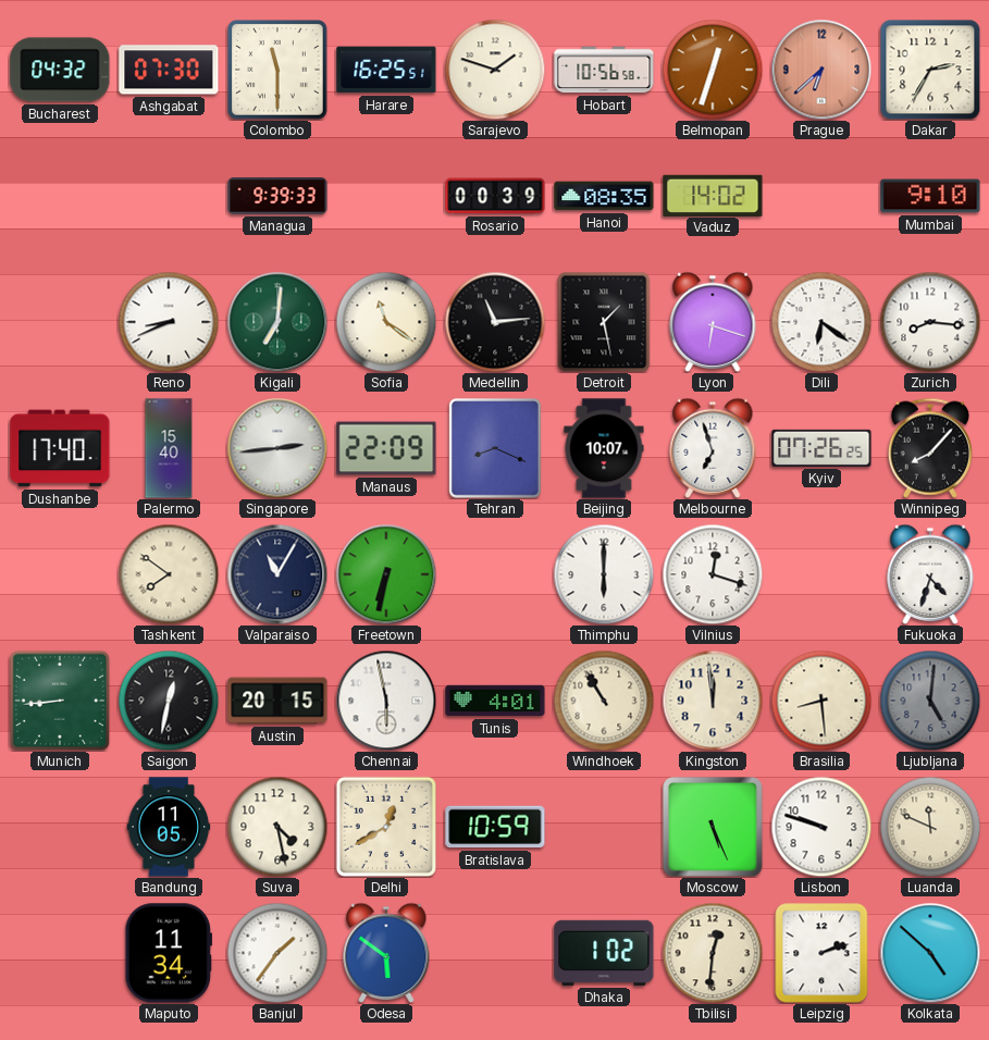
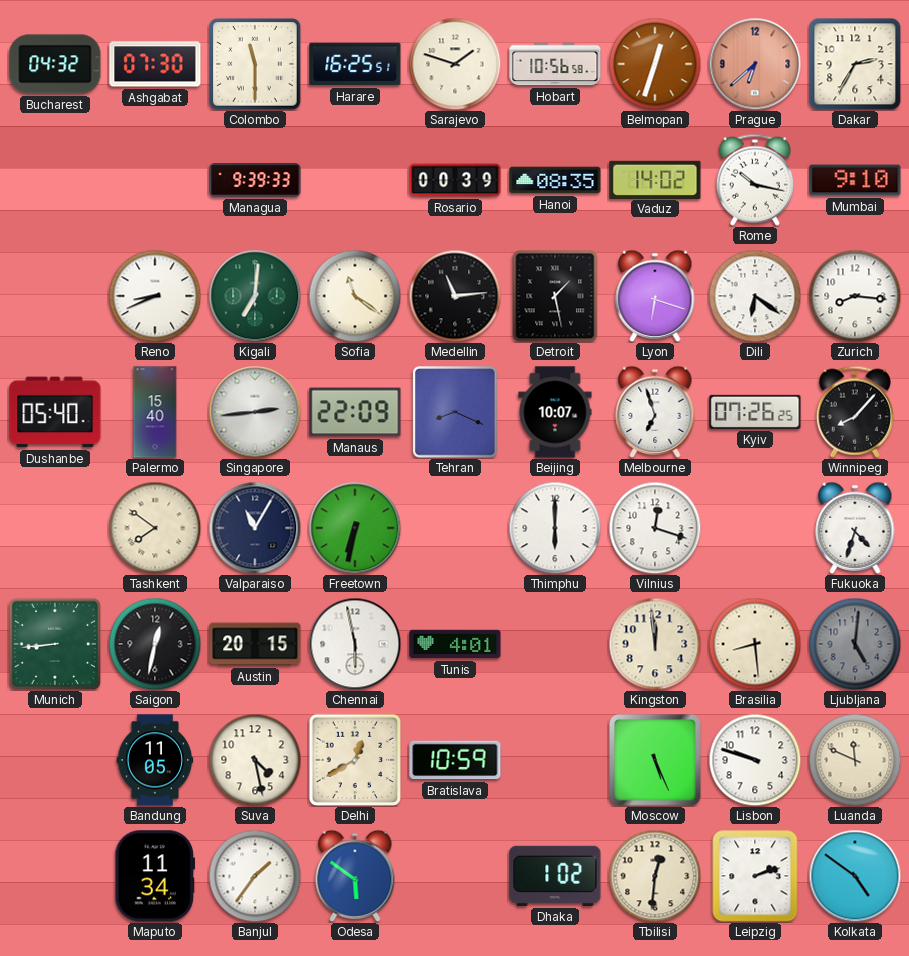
Rome: none -> 10:17
Dushanbe: 17:40 -> 05:40
Windhoek: 10:55 -> none
Kolkata: 4:52 -> 4:51
